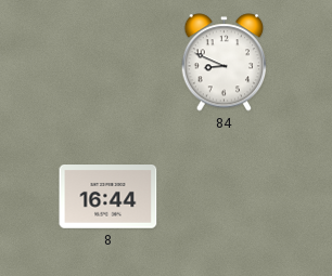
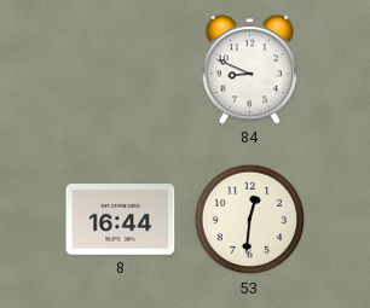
53: none -> 12:31
